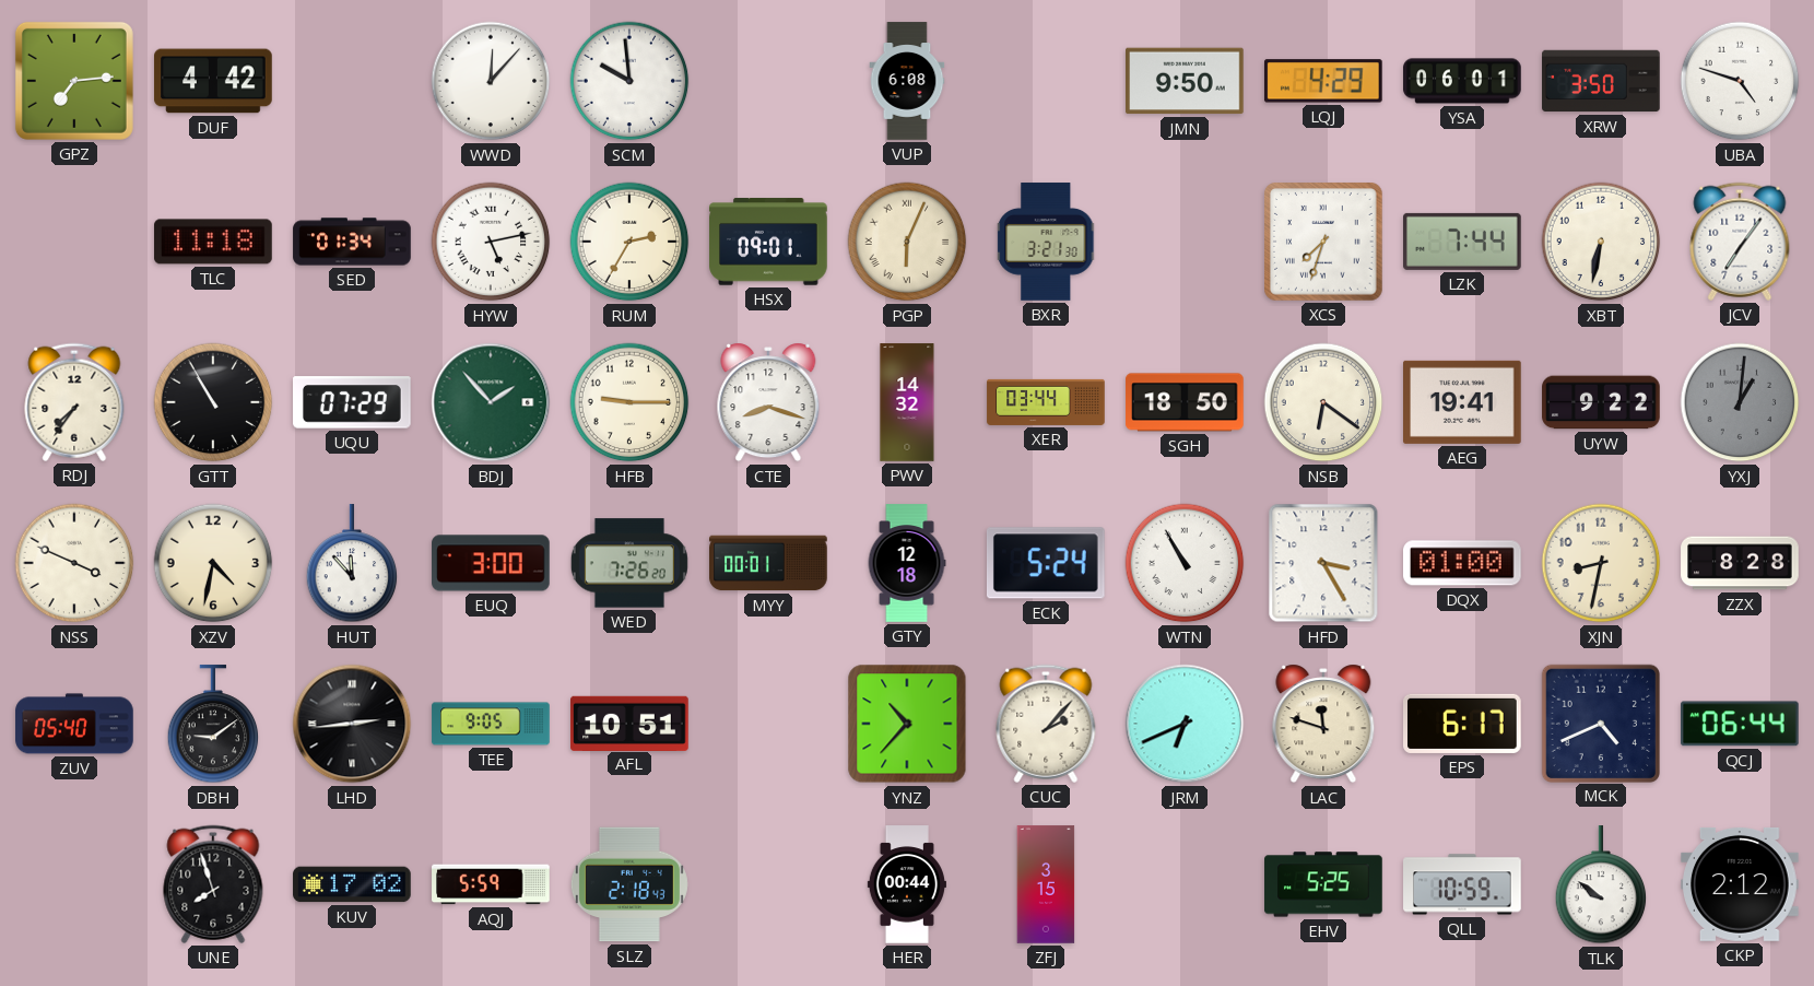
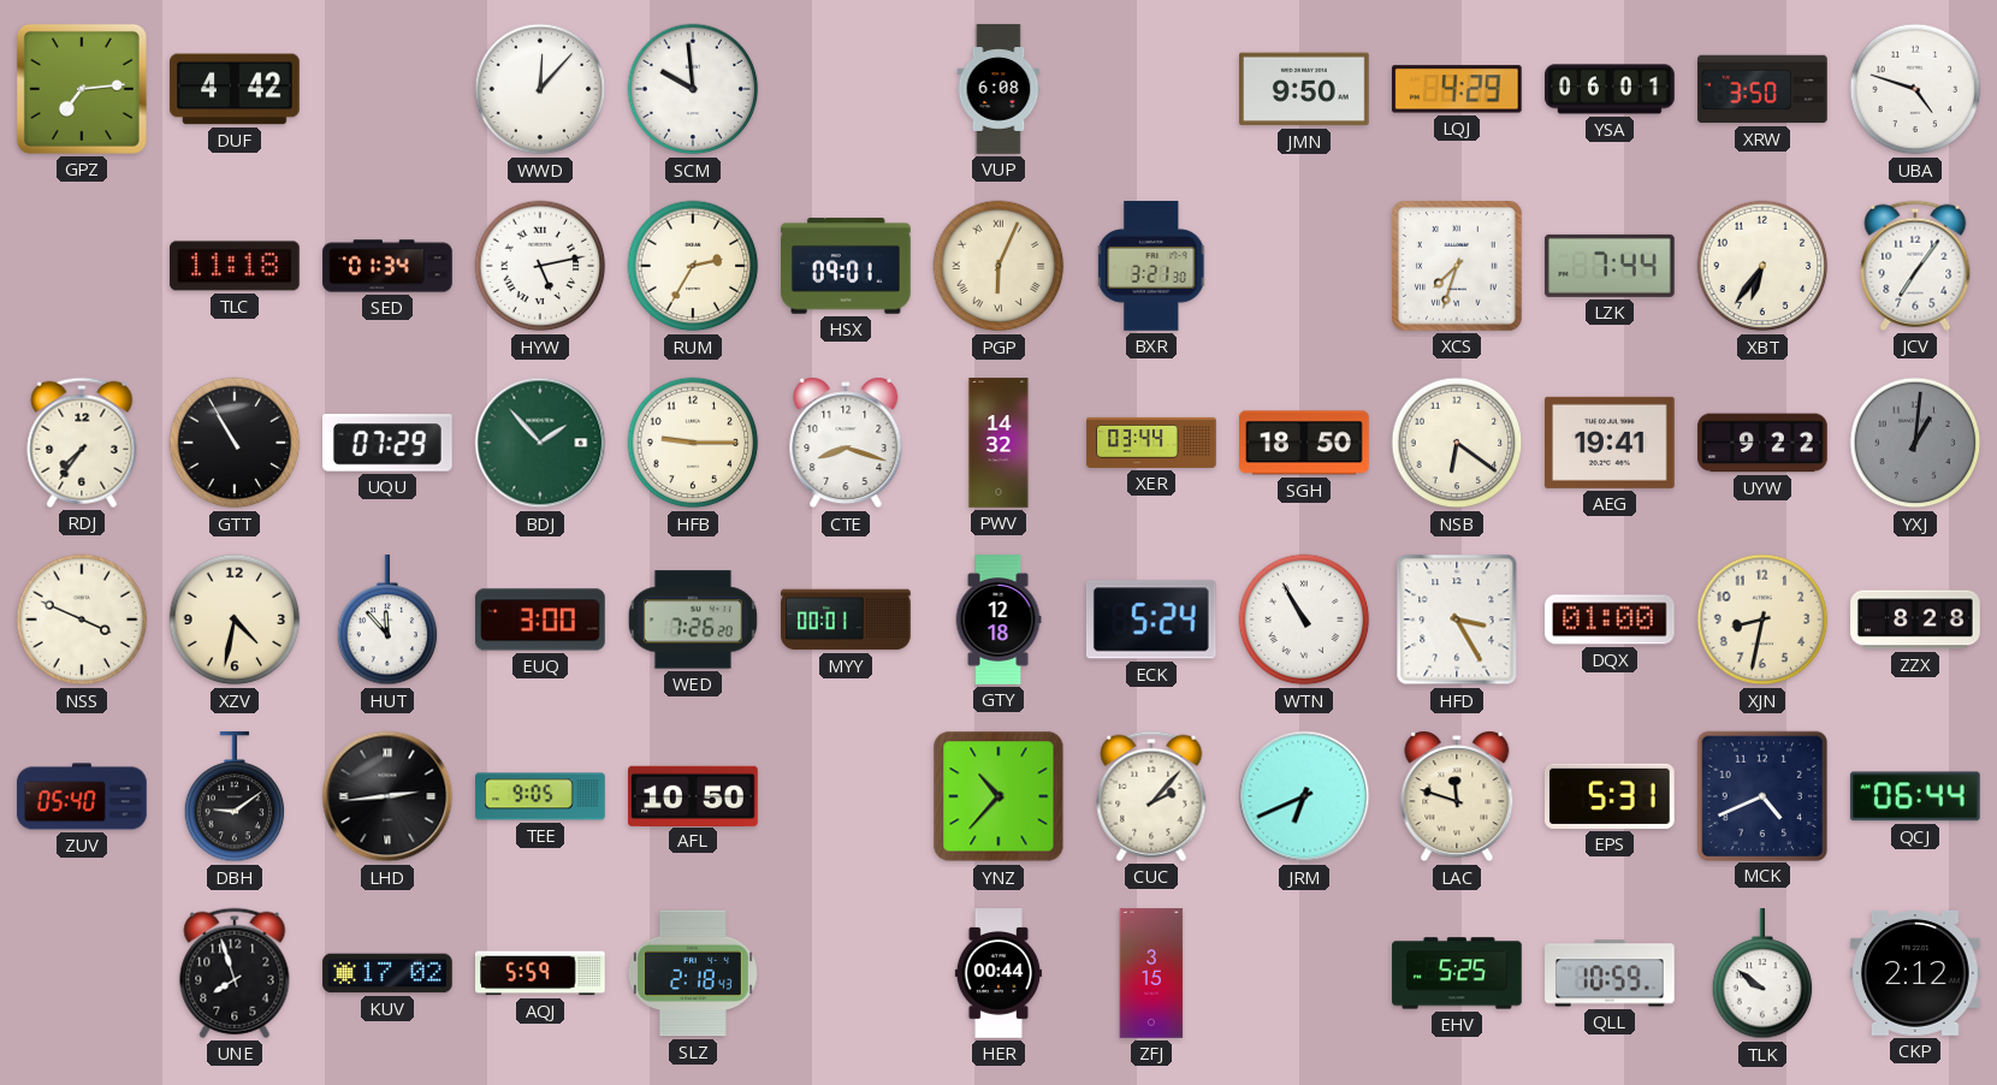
XBT: 6:32 -> 6:36
AFL: 10:51 -> 10:50
EPS: 6:17 -> 5:31
